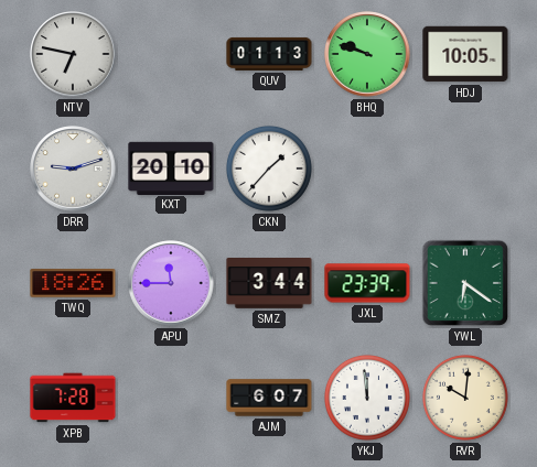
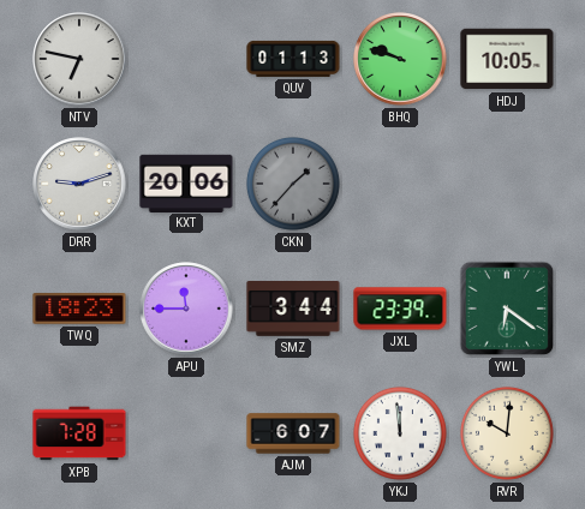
KXT: 20:10 -> 20:06
CKN dial: white -> grey
TWQ: 18:26 -> 18:23
